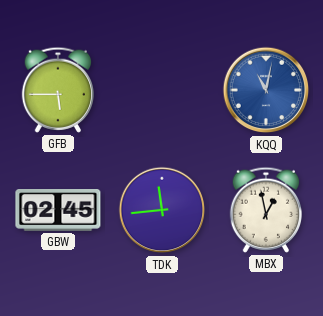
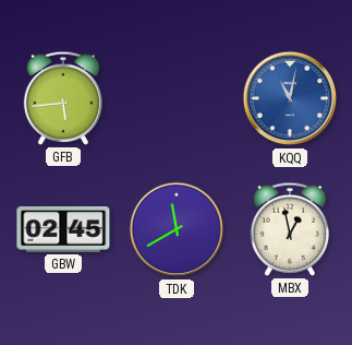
GFB: 5:45 -> 5:44
TDK: 11:44 -> 11:40
